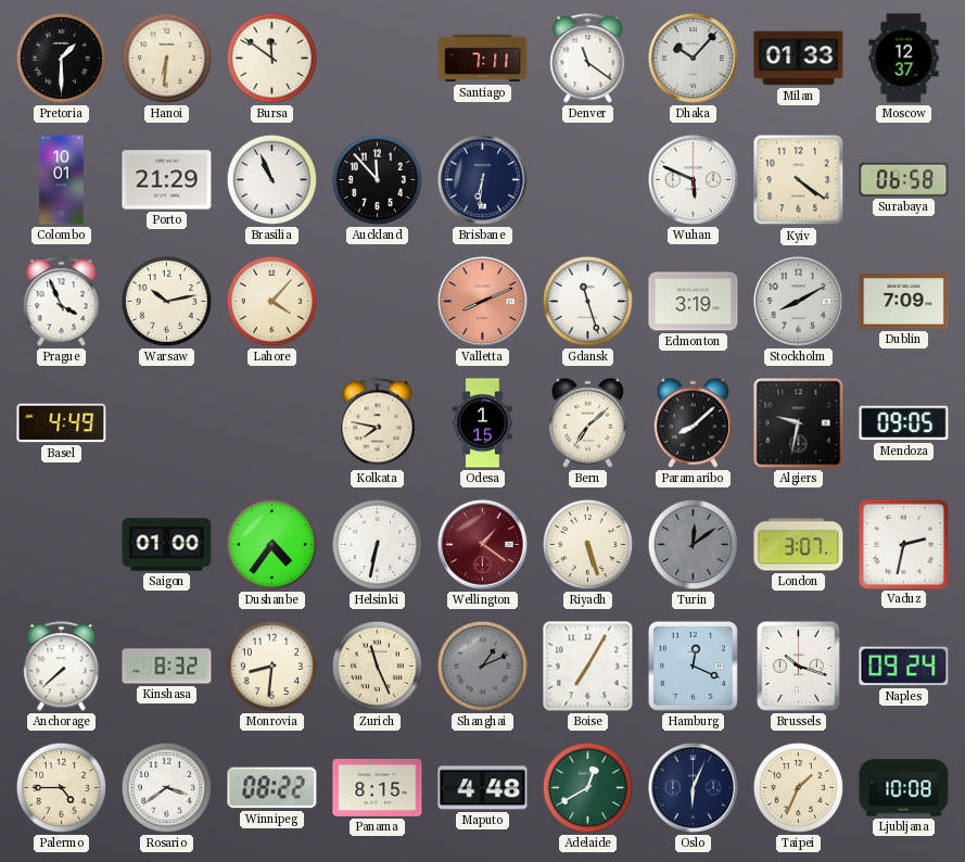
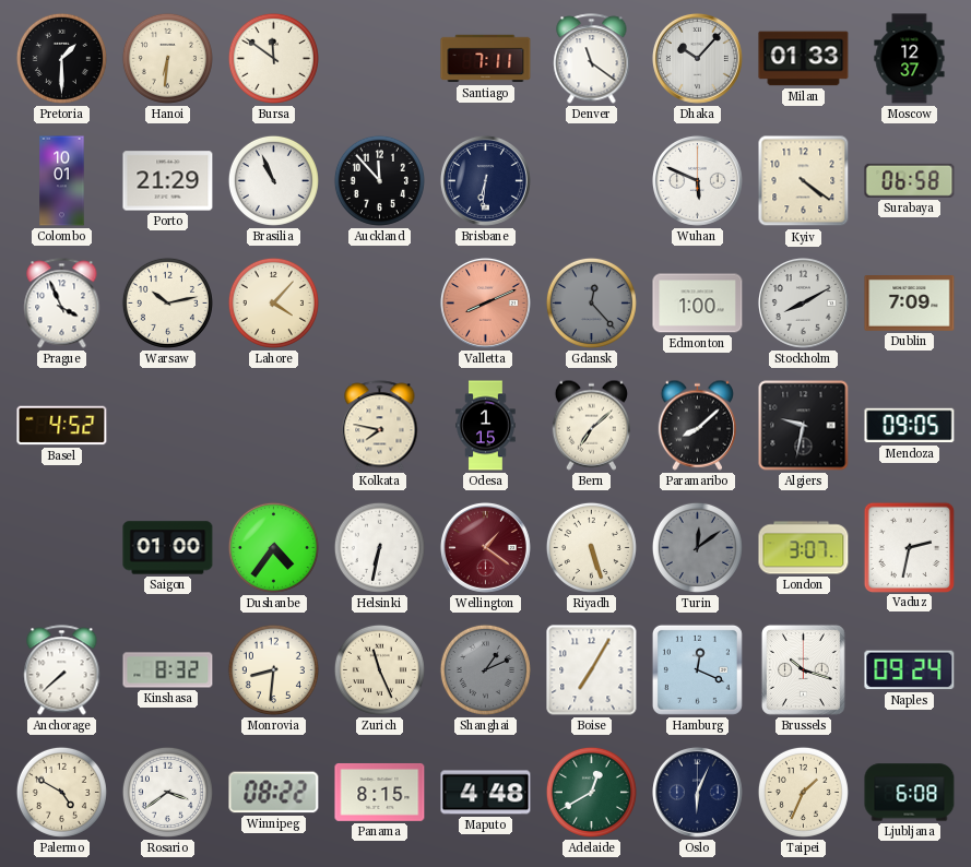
Gdansk: 11:27 -> 12:23
Gdansk dial: white -> grey
Edmonton: 3:19 -> 1:00
Basel: 4:49 -> 4:52
Palermo: 4:45 -> 4:50
Ljubljana: 10:08 -> 6:08
